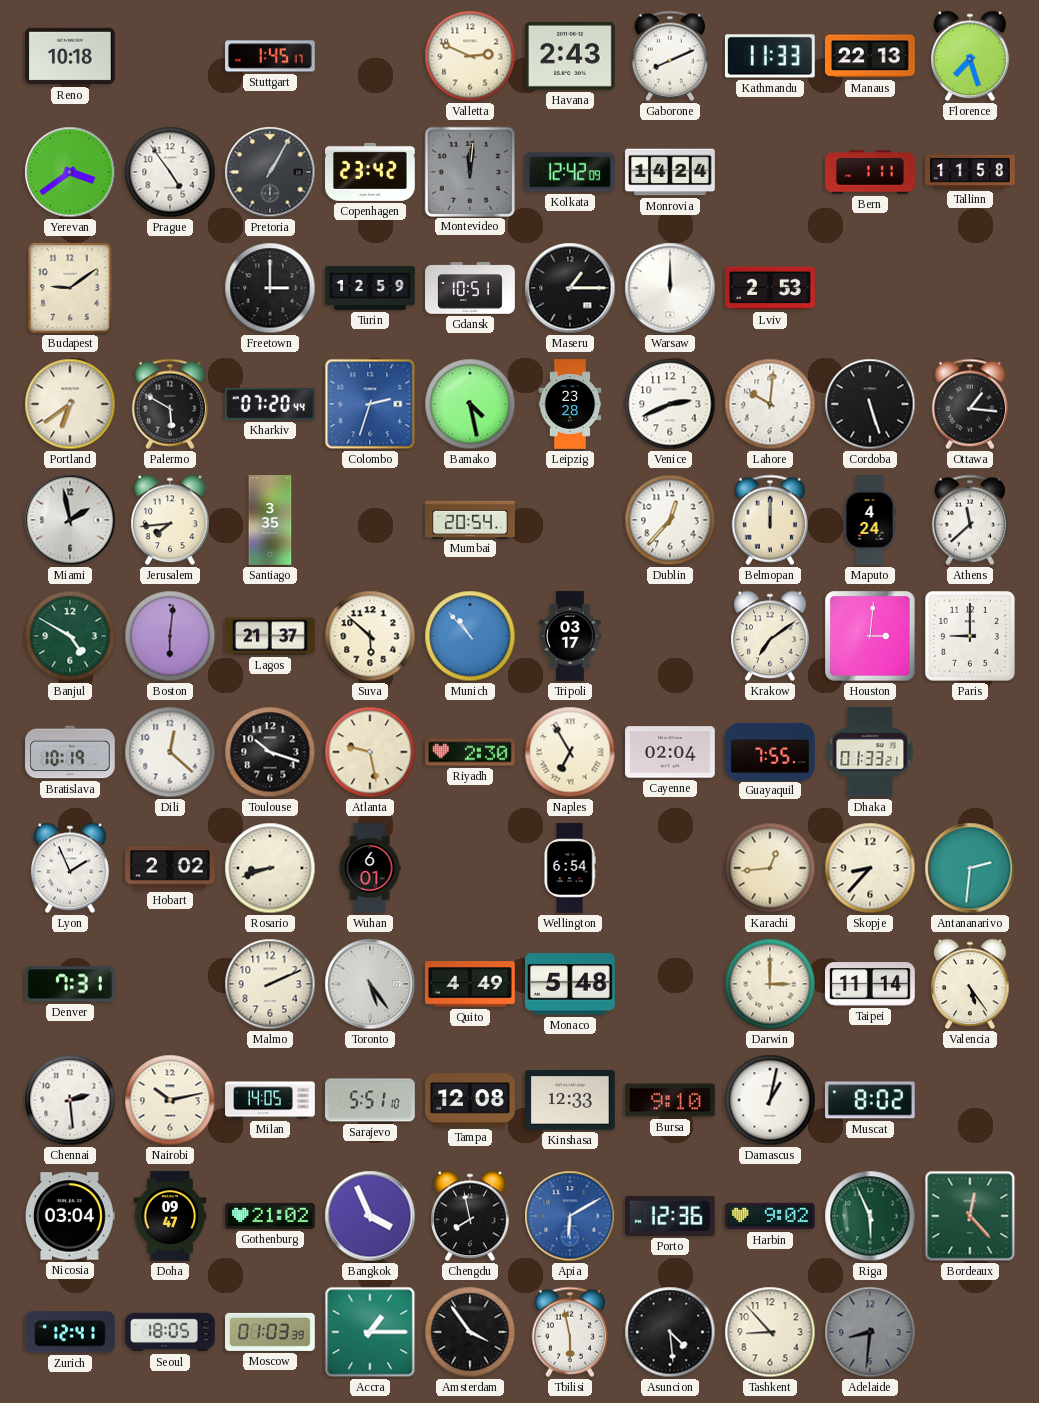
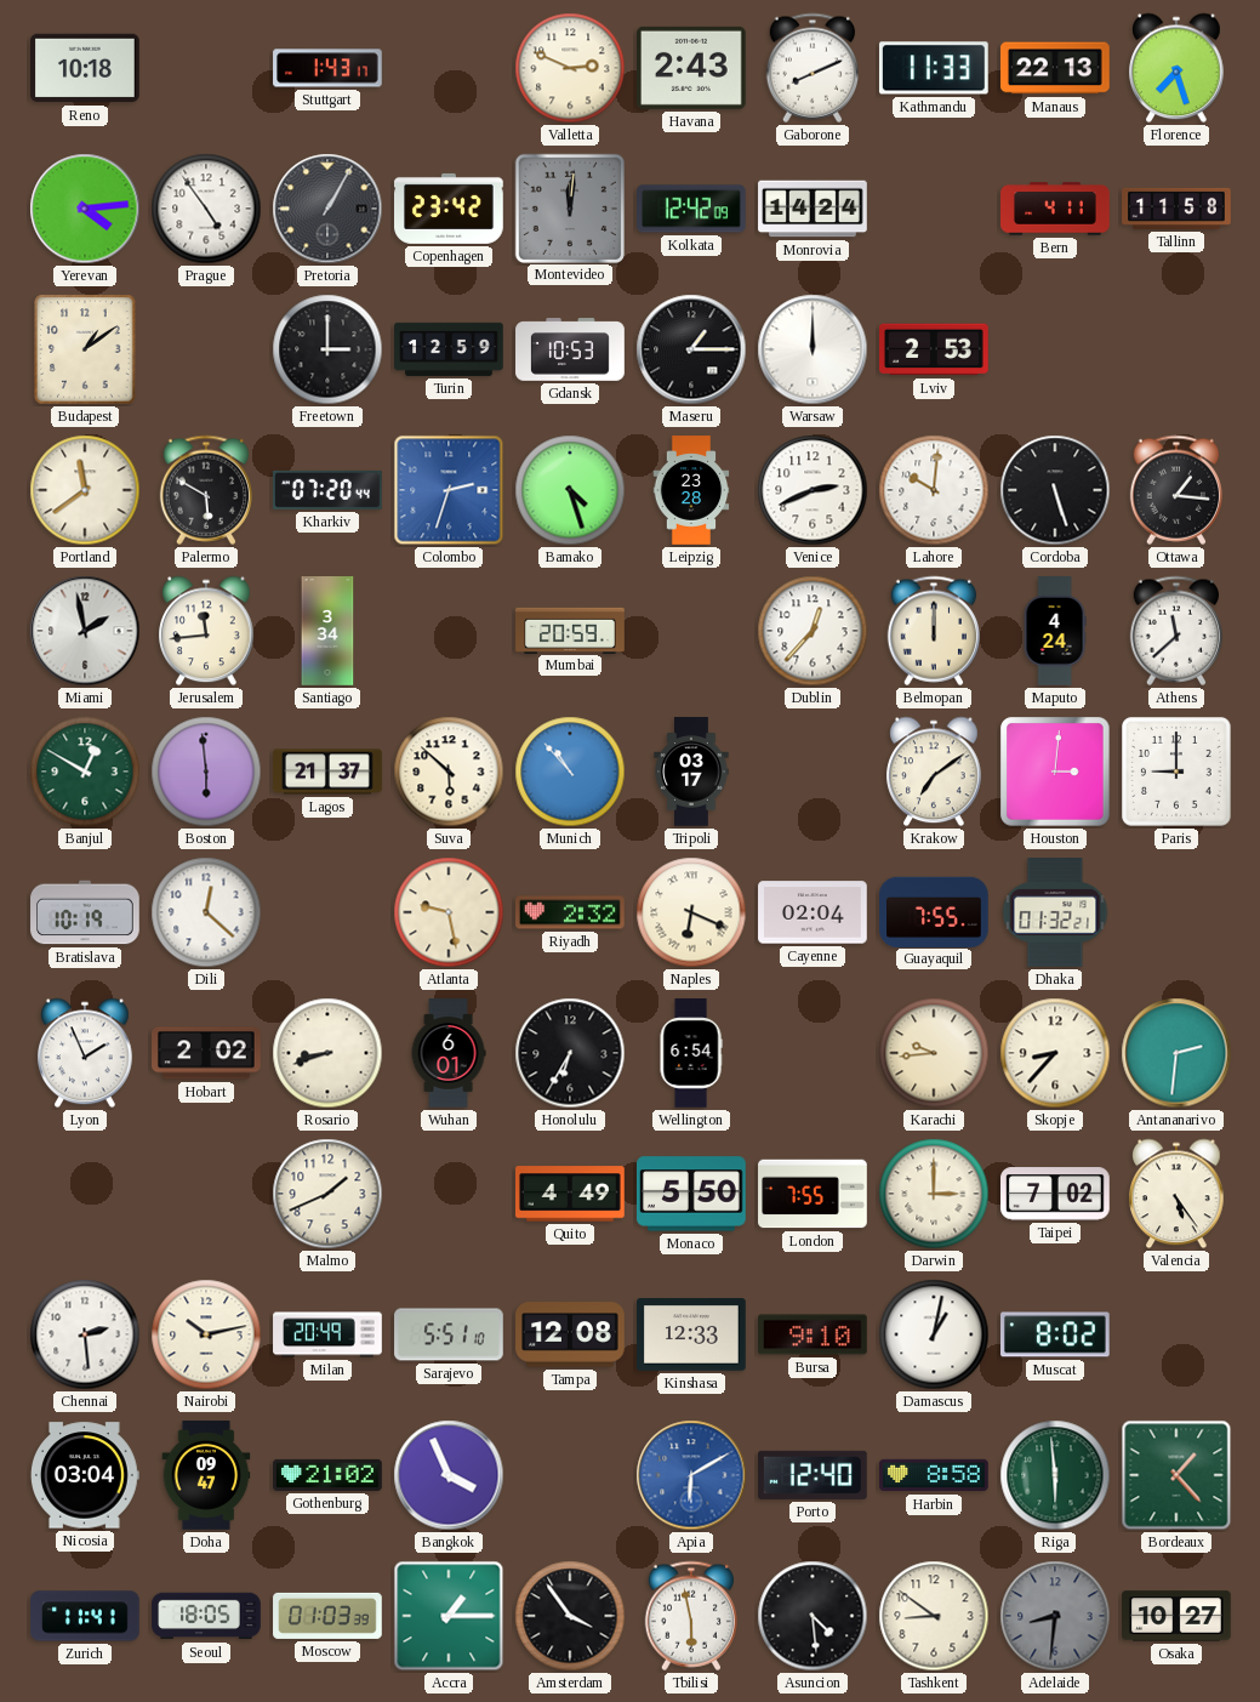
Stuttgart: 1:45 -> 1:43
Yerevan: 3:39 -> 4:14
Bern: 1:11 -> 4:11
Budapest: 9:09 -> 1:09
Gdansk: 10:51 -> 10:53
Portland: 6:39 -> 11:39
Bamako: 4:28 -> 4:27
Jerusalem: 7:44 -> 11:44
Santiago: 3:35 -> 3:34
Mumbai: 20:54 -> 20:59
Banjul: 4:50 -> 12:50
Boston: 6:01 -> 5:59
Toulouse: 10:18 -> none
Riyadh: 2:30 -> 2:32
Naples: 6:55 -> 6:19
Dhaka: 01:33 -> 01:32
Honolulu: none -> 6:35
Karachi: 12:44 -> 9:44
Denver: 7:31 -> none
Malmo: 2:11 -> 1:41
Toronto: 5:24 -> none
Monaco: 5:48 -> 5:50
London: none -> 7:55
Taipei: 11:14 -> 7:02
Milan: 14:05 -> 20:49
Chengdu: 7:58 -> none
Porto: 12:36 -> 12:40
Harbin: 9:02 -> 8:58
Riga: 5:56 -> 5:59
Bordeaux: 12:23 -> 1:23
Zurich: 12:41 -> 11:41
Tashkent: 8:53 -> 8:51
Osaka: none -> 10:27
